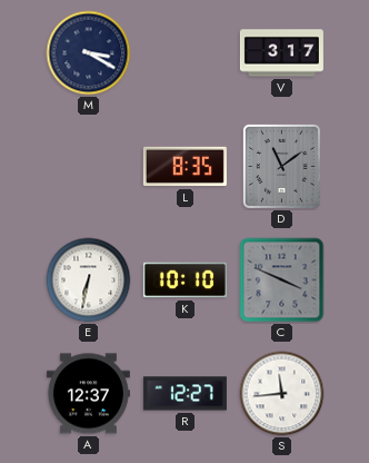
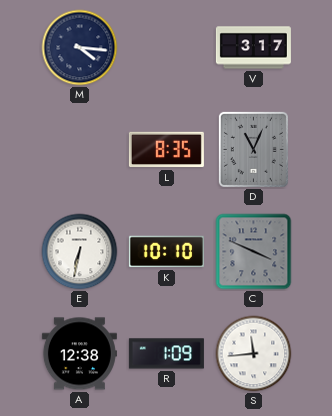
M: 3:20 -> 4:16
D: 11:09 -> 11:04
A: 12:37 -> 12:38
R: 12:27 -> 1:09
